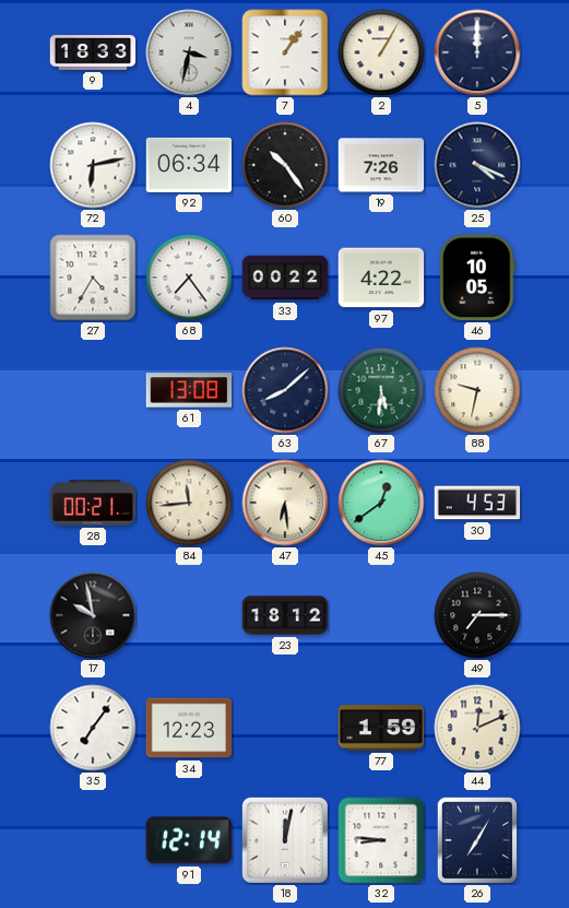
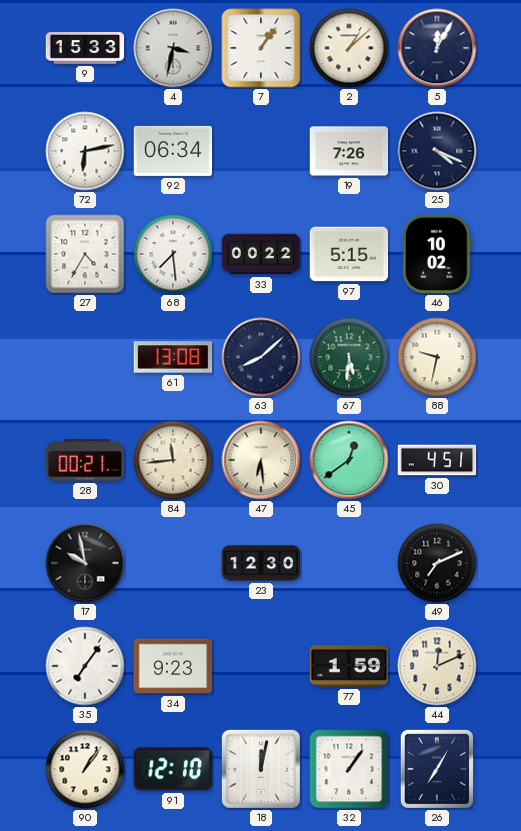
9: 18:33 -> 15:33
2: 1:05 -> 1:08
5: 12:00 -> 12:05
60: 10:24 -> none
68: 7:24 -> 7:29
97: 4:22 -> 5:15
46: 10:05 -> 10:02
30: 4:53 -> 4:51
23: 18:12 -> 12:30
49: 7:15 -> 7:11
34: 12:23 -> 9:23
90: none -> 1:06
91: 12:14 -> 12:10
32: 8:46 -> 1:06
